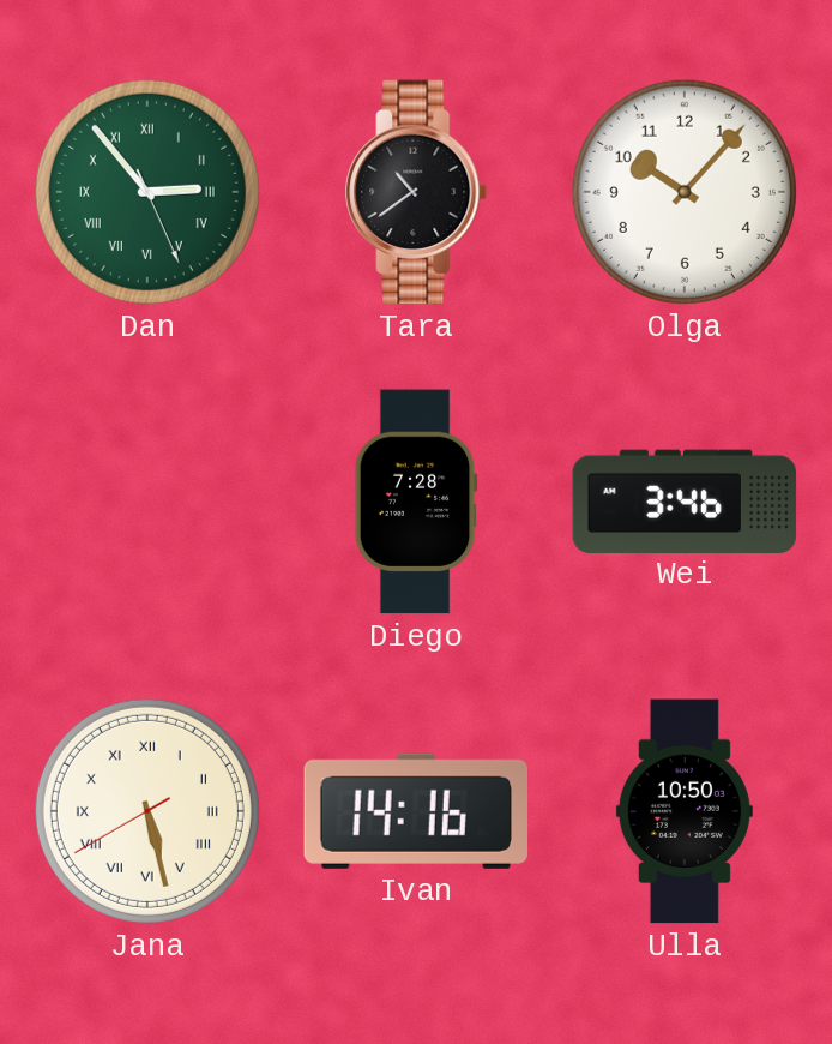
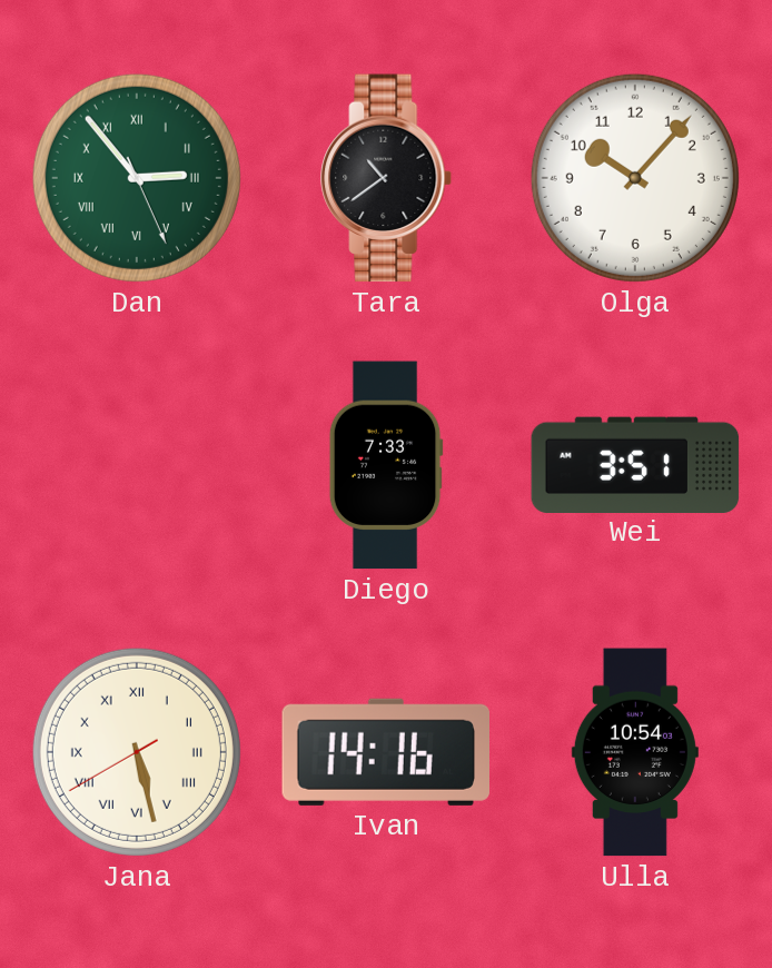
Diego: 7:28 -> 7:33
Wei: 3:46 -> 3:51
Ulla: 10:50 -> 10:54
